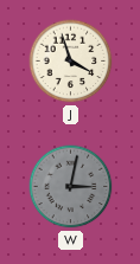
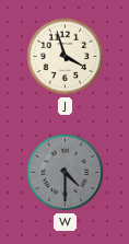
W: 3:02 -> 4:30
